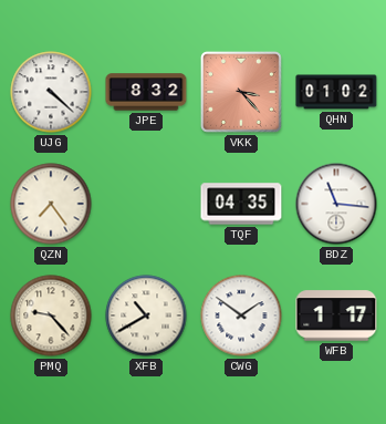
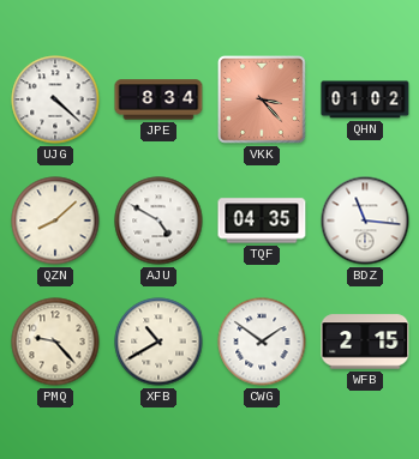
JPE: 8:32 -> 8:34
QZN: 7:24 -> 8:08
AJU: none -> 4:50
WFB: 1:17 -> 2:15
